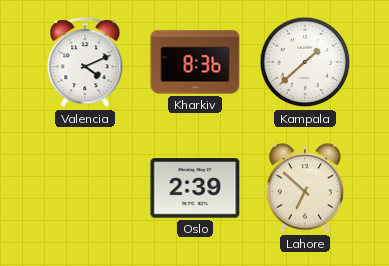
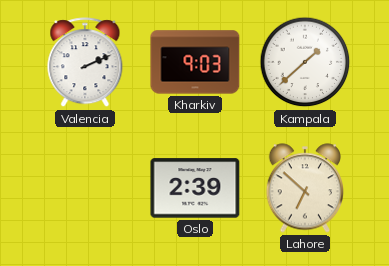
Valencia: 4:11 -> 2:11
Kharkiv: 8:36 -> 9:03
